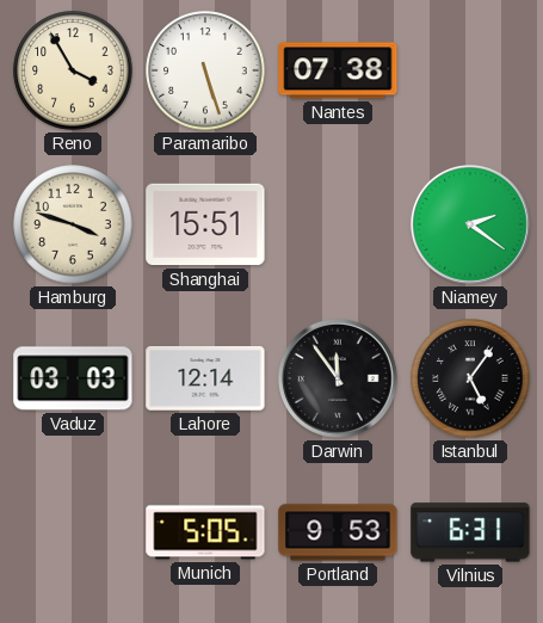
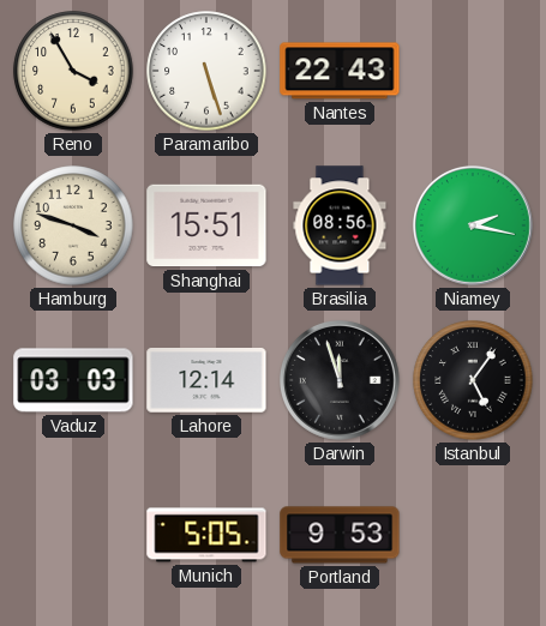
Nantes: 07:38 -> 22:43
Brasilia: none -> 08:56
Niamey: 2:21 -> 2:17
Darwin: 11:54 -> 11:57
Vilnius: 6:31 -> none
